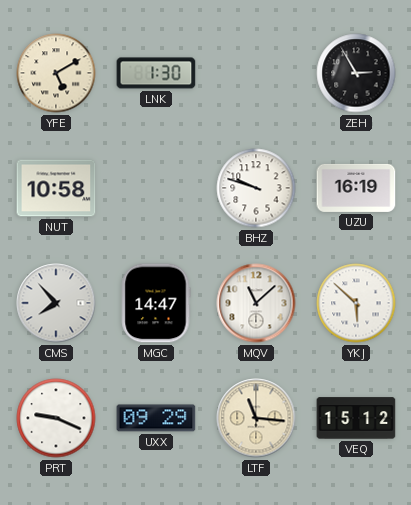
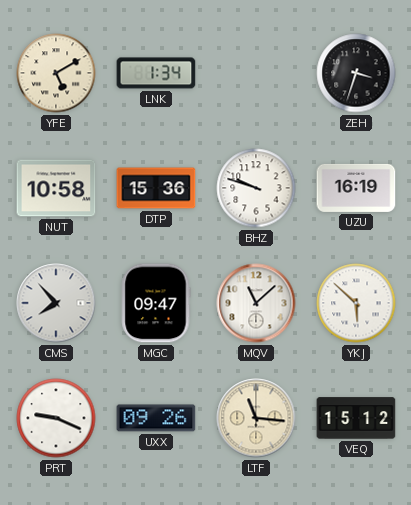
LNK: 1:30 -> 1:34
ZEH: 2:55 -> 3:33
DTP: none -> 15:36
MGC: 14:47 -> 09:47
UXX: 09:29 -> 09:26
